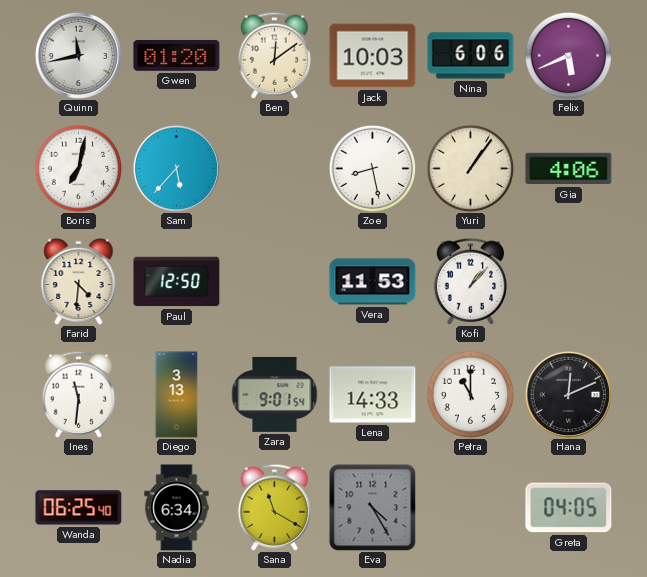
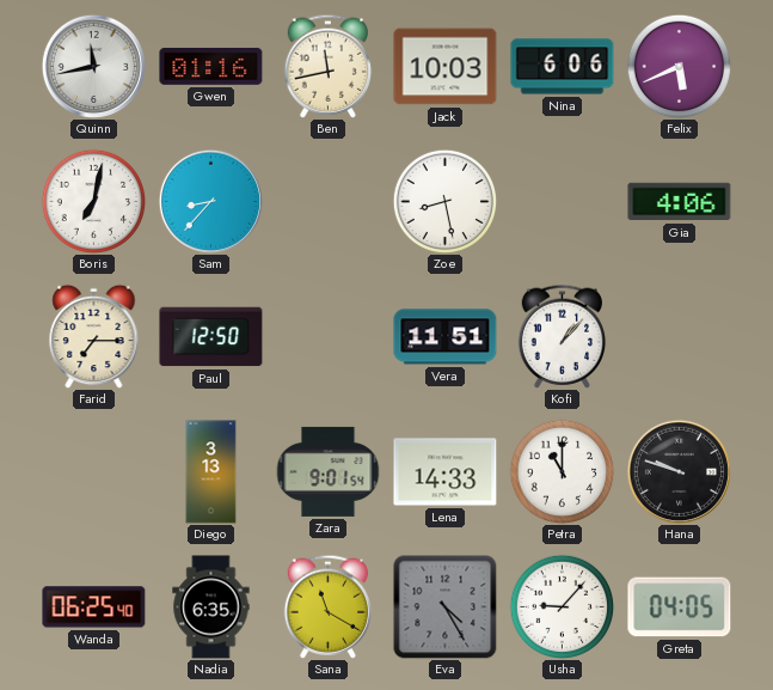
Gwen: 01:20 -> 01:16
Ben: 12:09 -> 11:43
Sam: 5:37 -> 8:37
Yuri: 1:06 -> none
Farid: 4:31 -> 7:15
Vera: 11:53 -> 11:51
Ines: 11:31 -> none
Hana: 12:11 -> 9:48
Nadia: 6:34 -> 6:35
Usha: none -> 9:07
